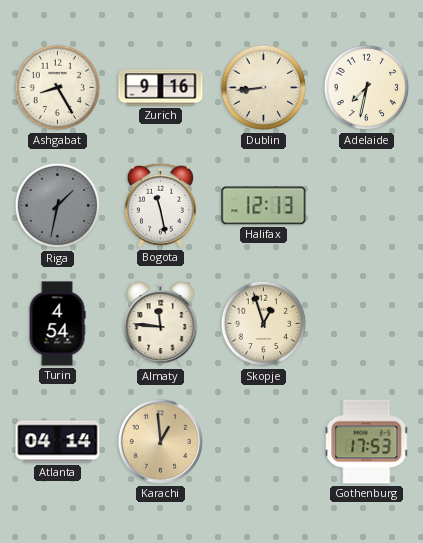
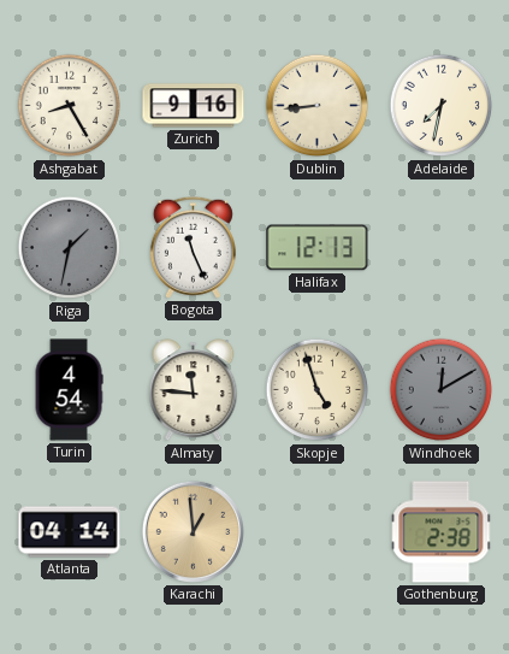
Bogota: 11:28 -> 11:26
Skopje: 12:57 -> 4:57
Windhoek: none -> 12:10
Gothenburg: 17:53 -> 2:38
